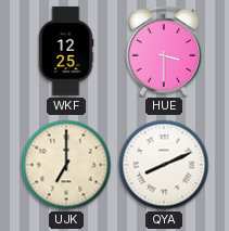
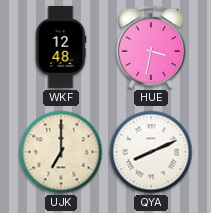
WKF: 12:25 -> 12:48
HUE: 3:30 -> 3:32
